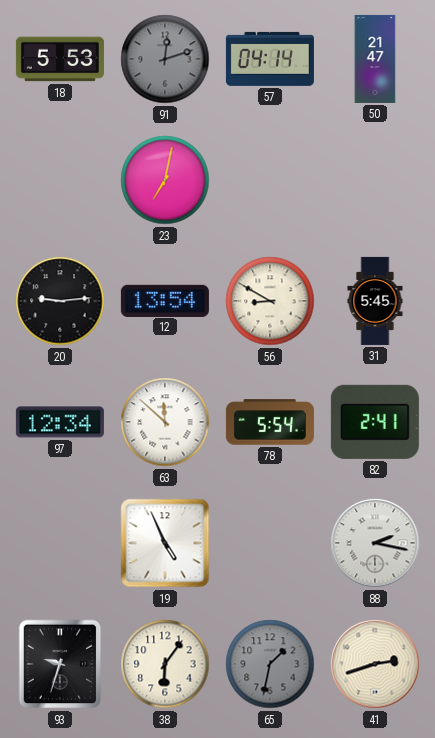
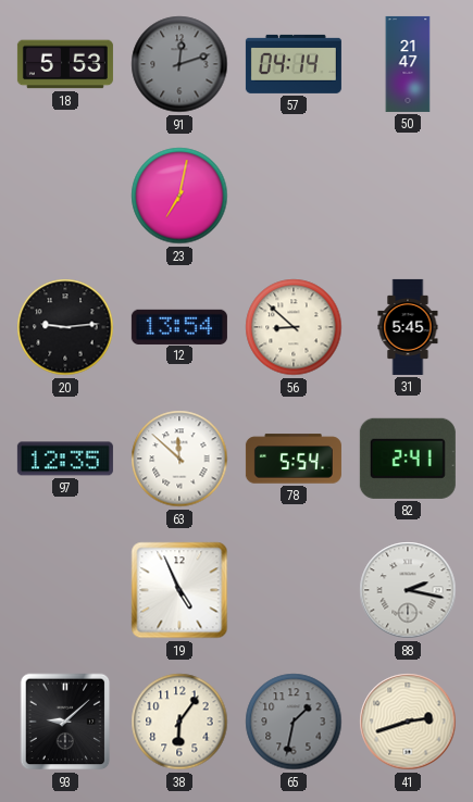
56: 8:50 -> 8:52
97: 12:34 -> 12:35
93: 9:33 -> 9:08
